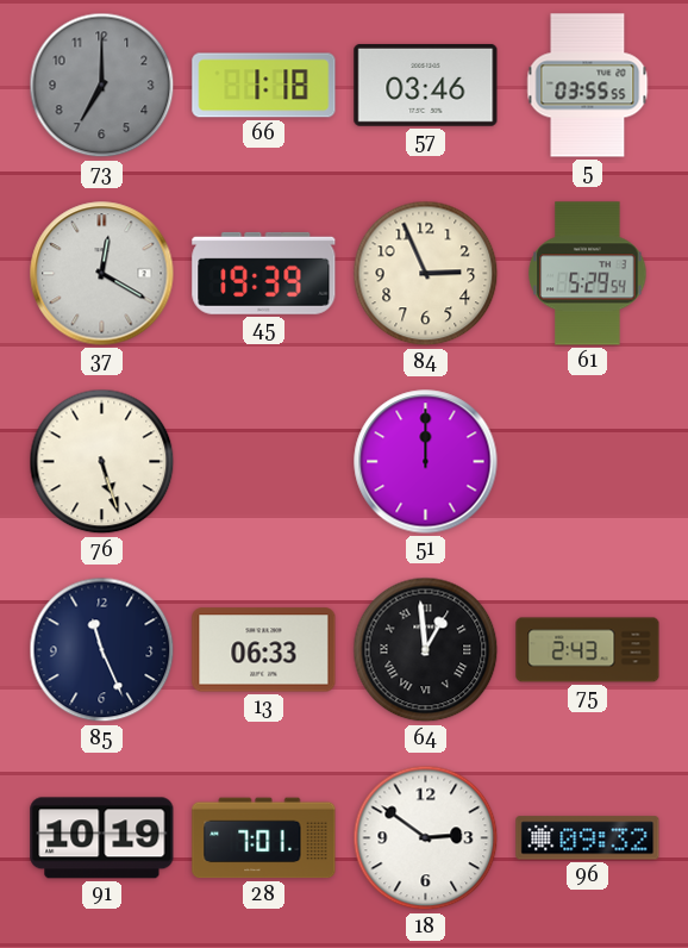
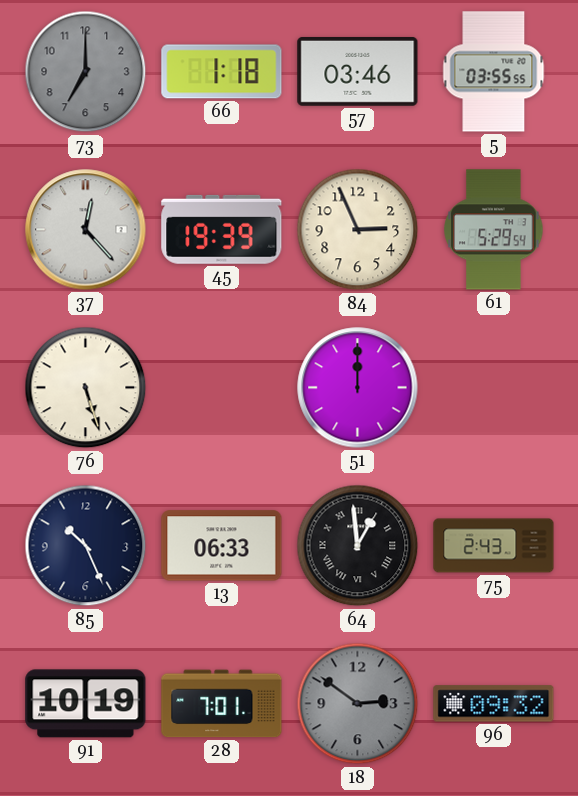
37: 12:20 -> 12:23
85: 11:26 -> 10:26
18 dial: white -> grey
